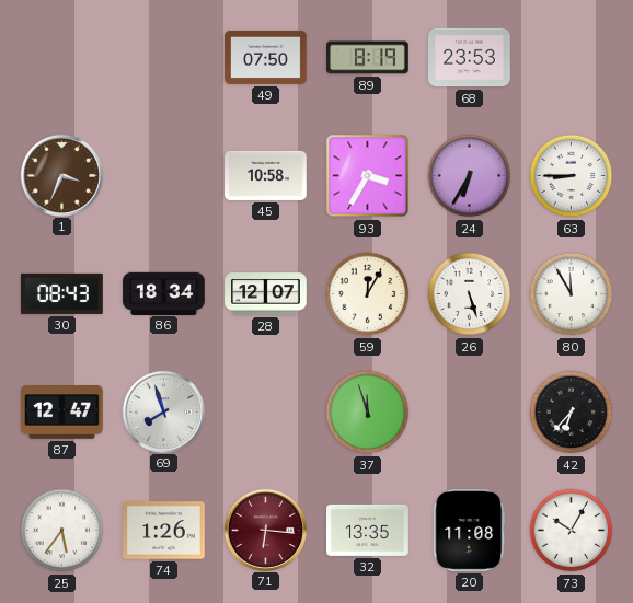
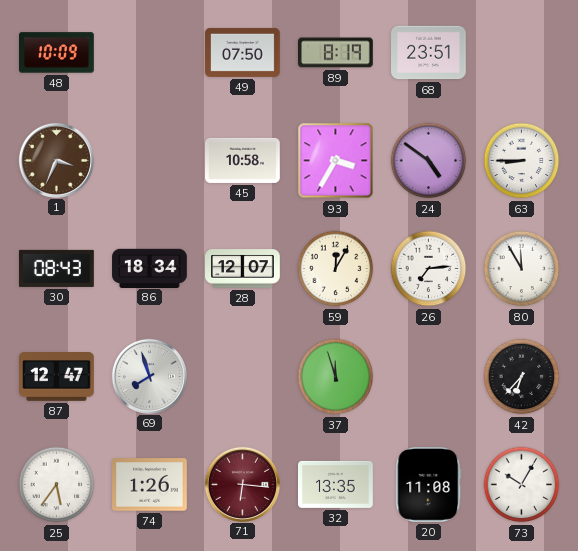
48: none -> 10:09
68: 23:53 -> 23:51
24: 6:35 -> 4:51
26: 5:27 -> 7:14
